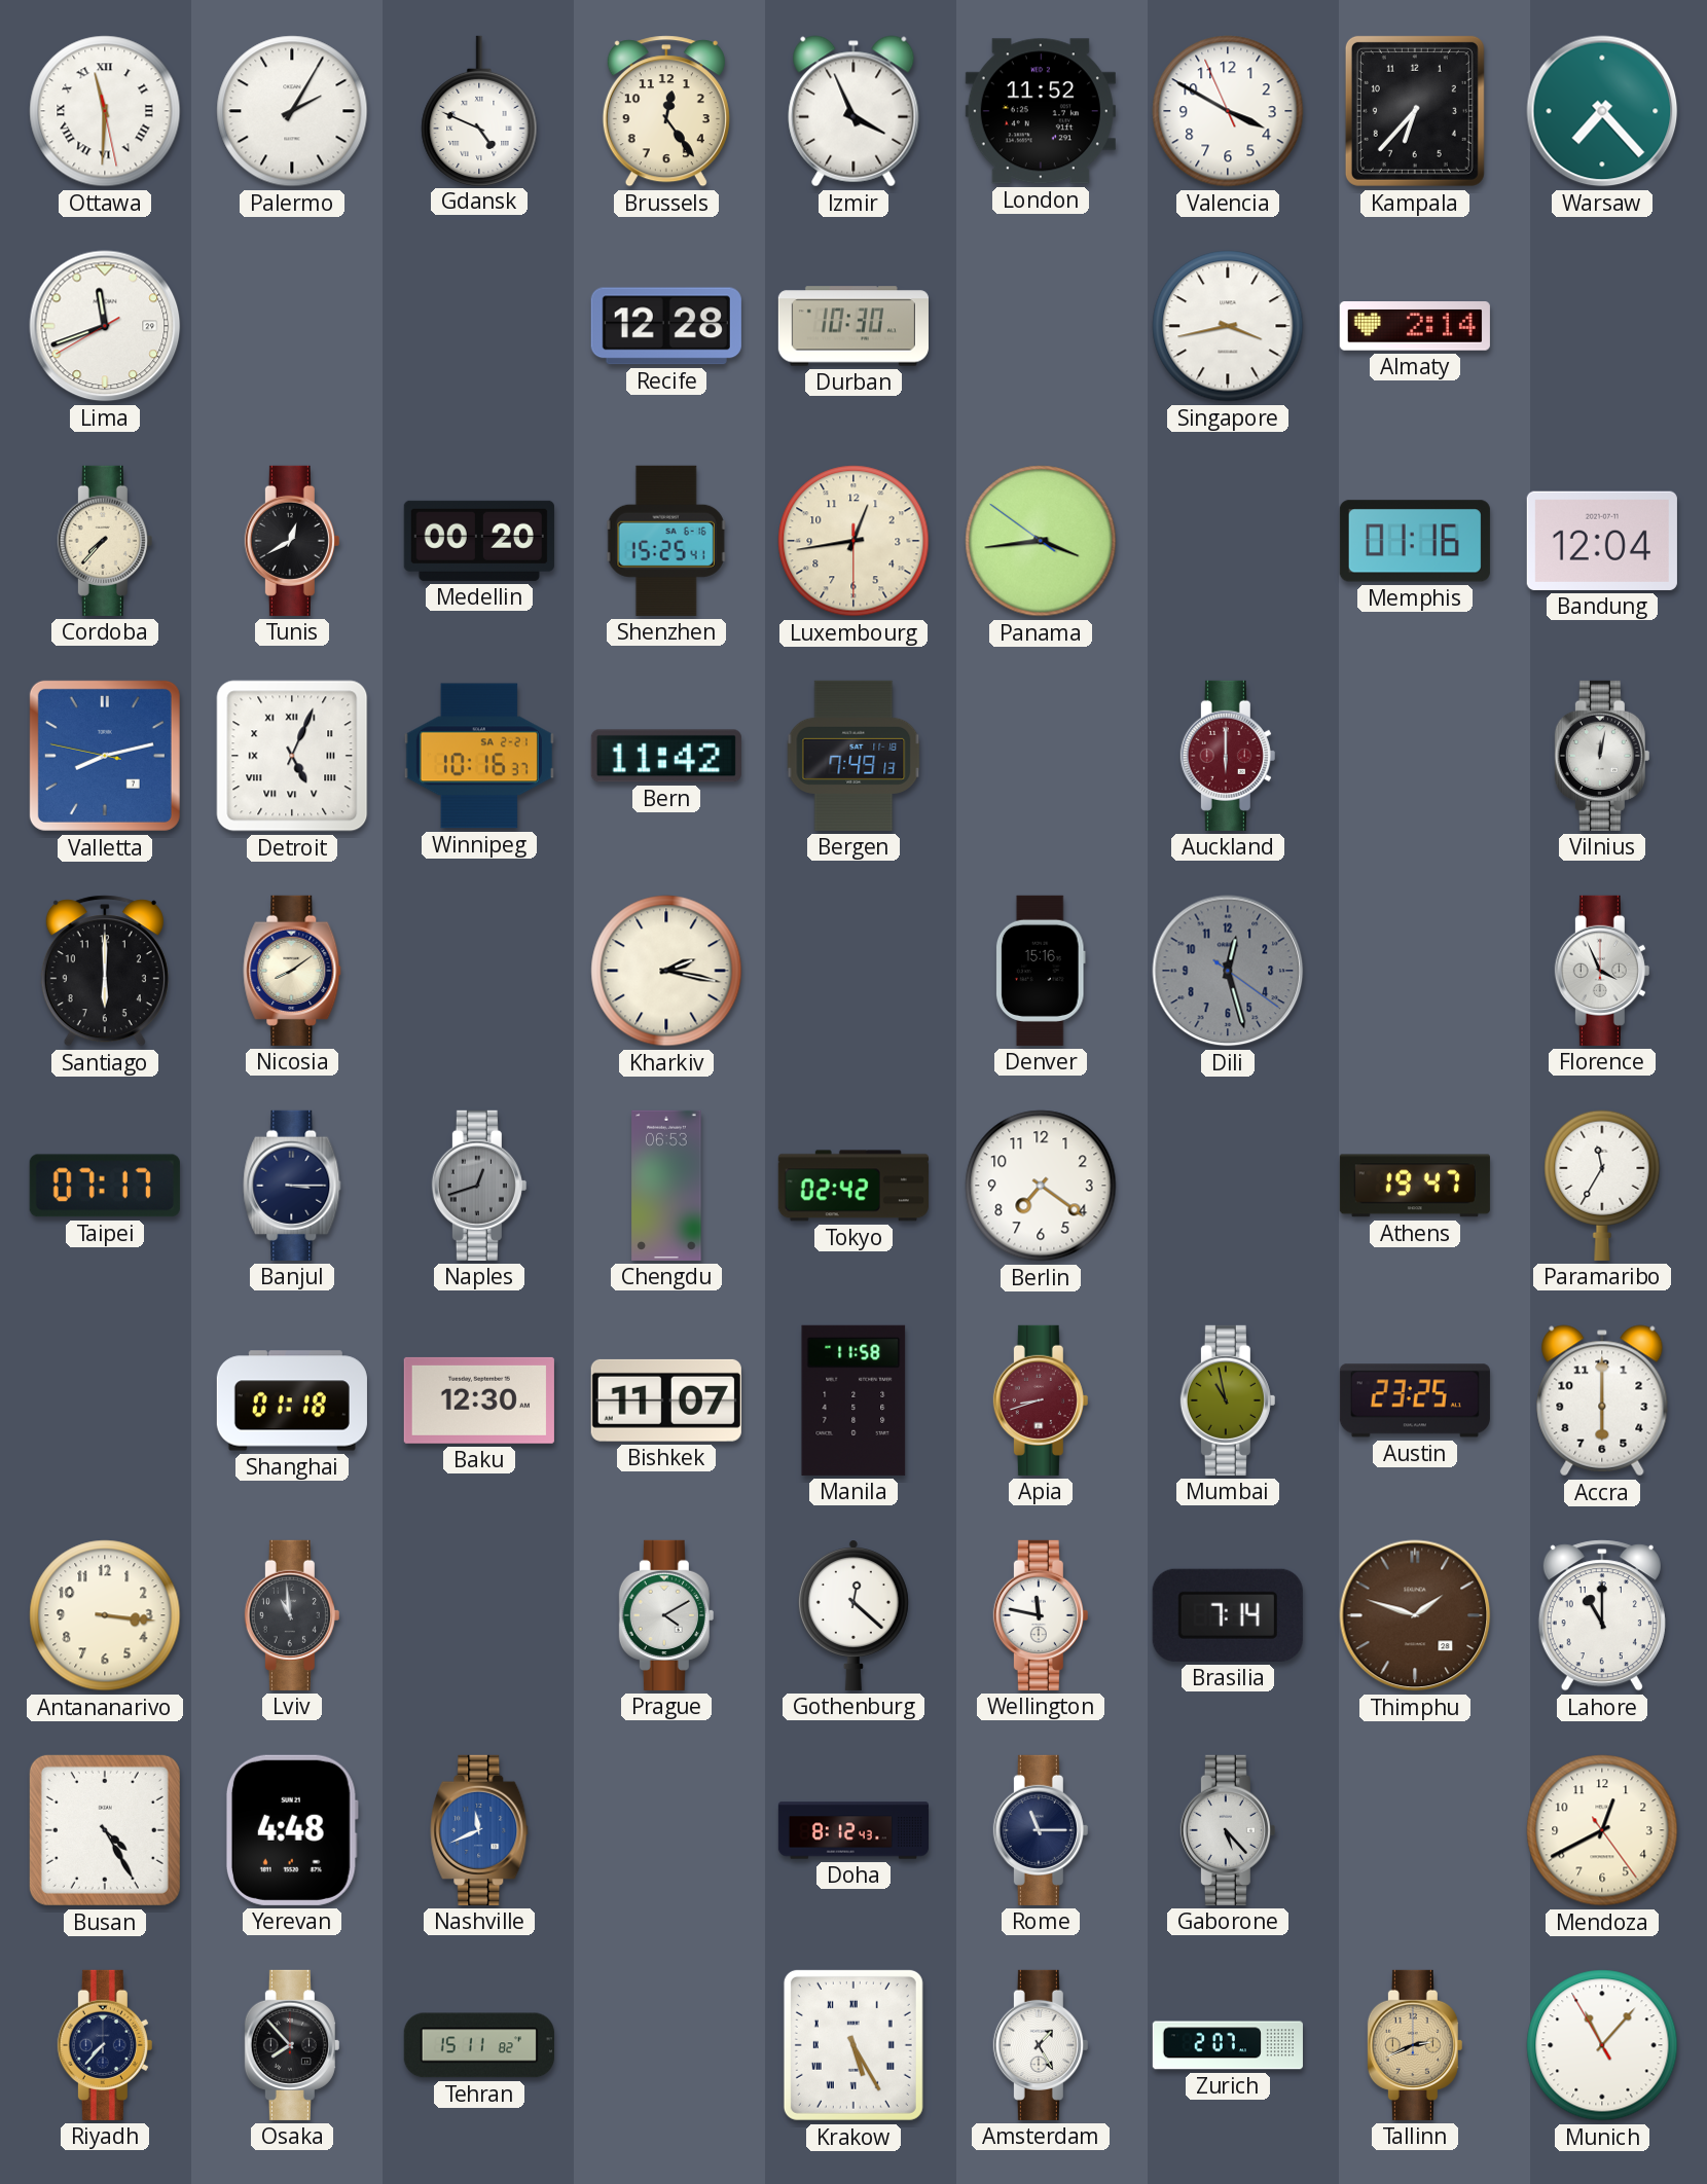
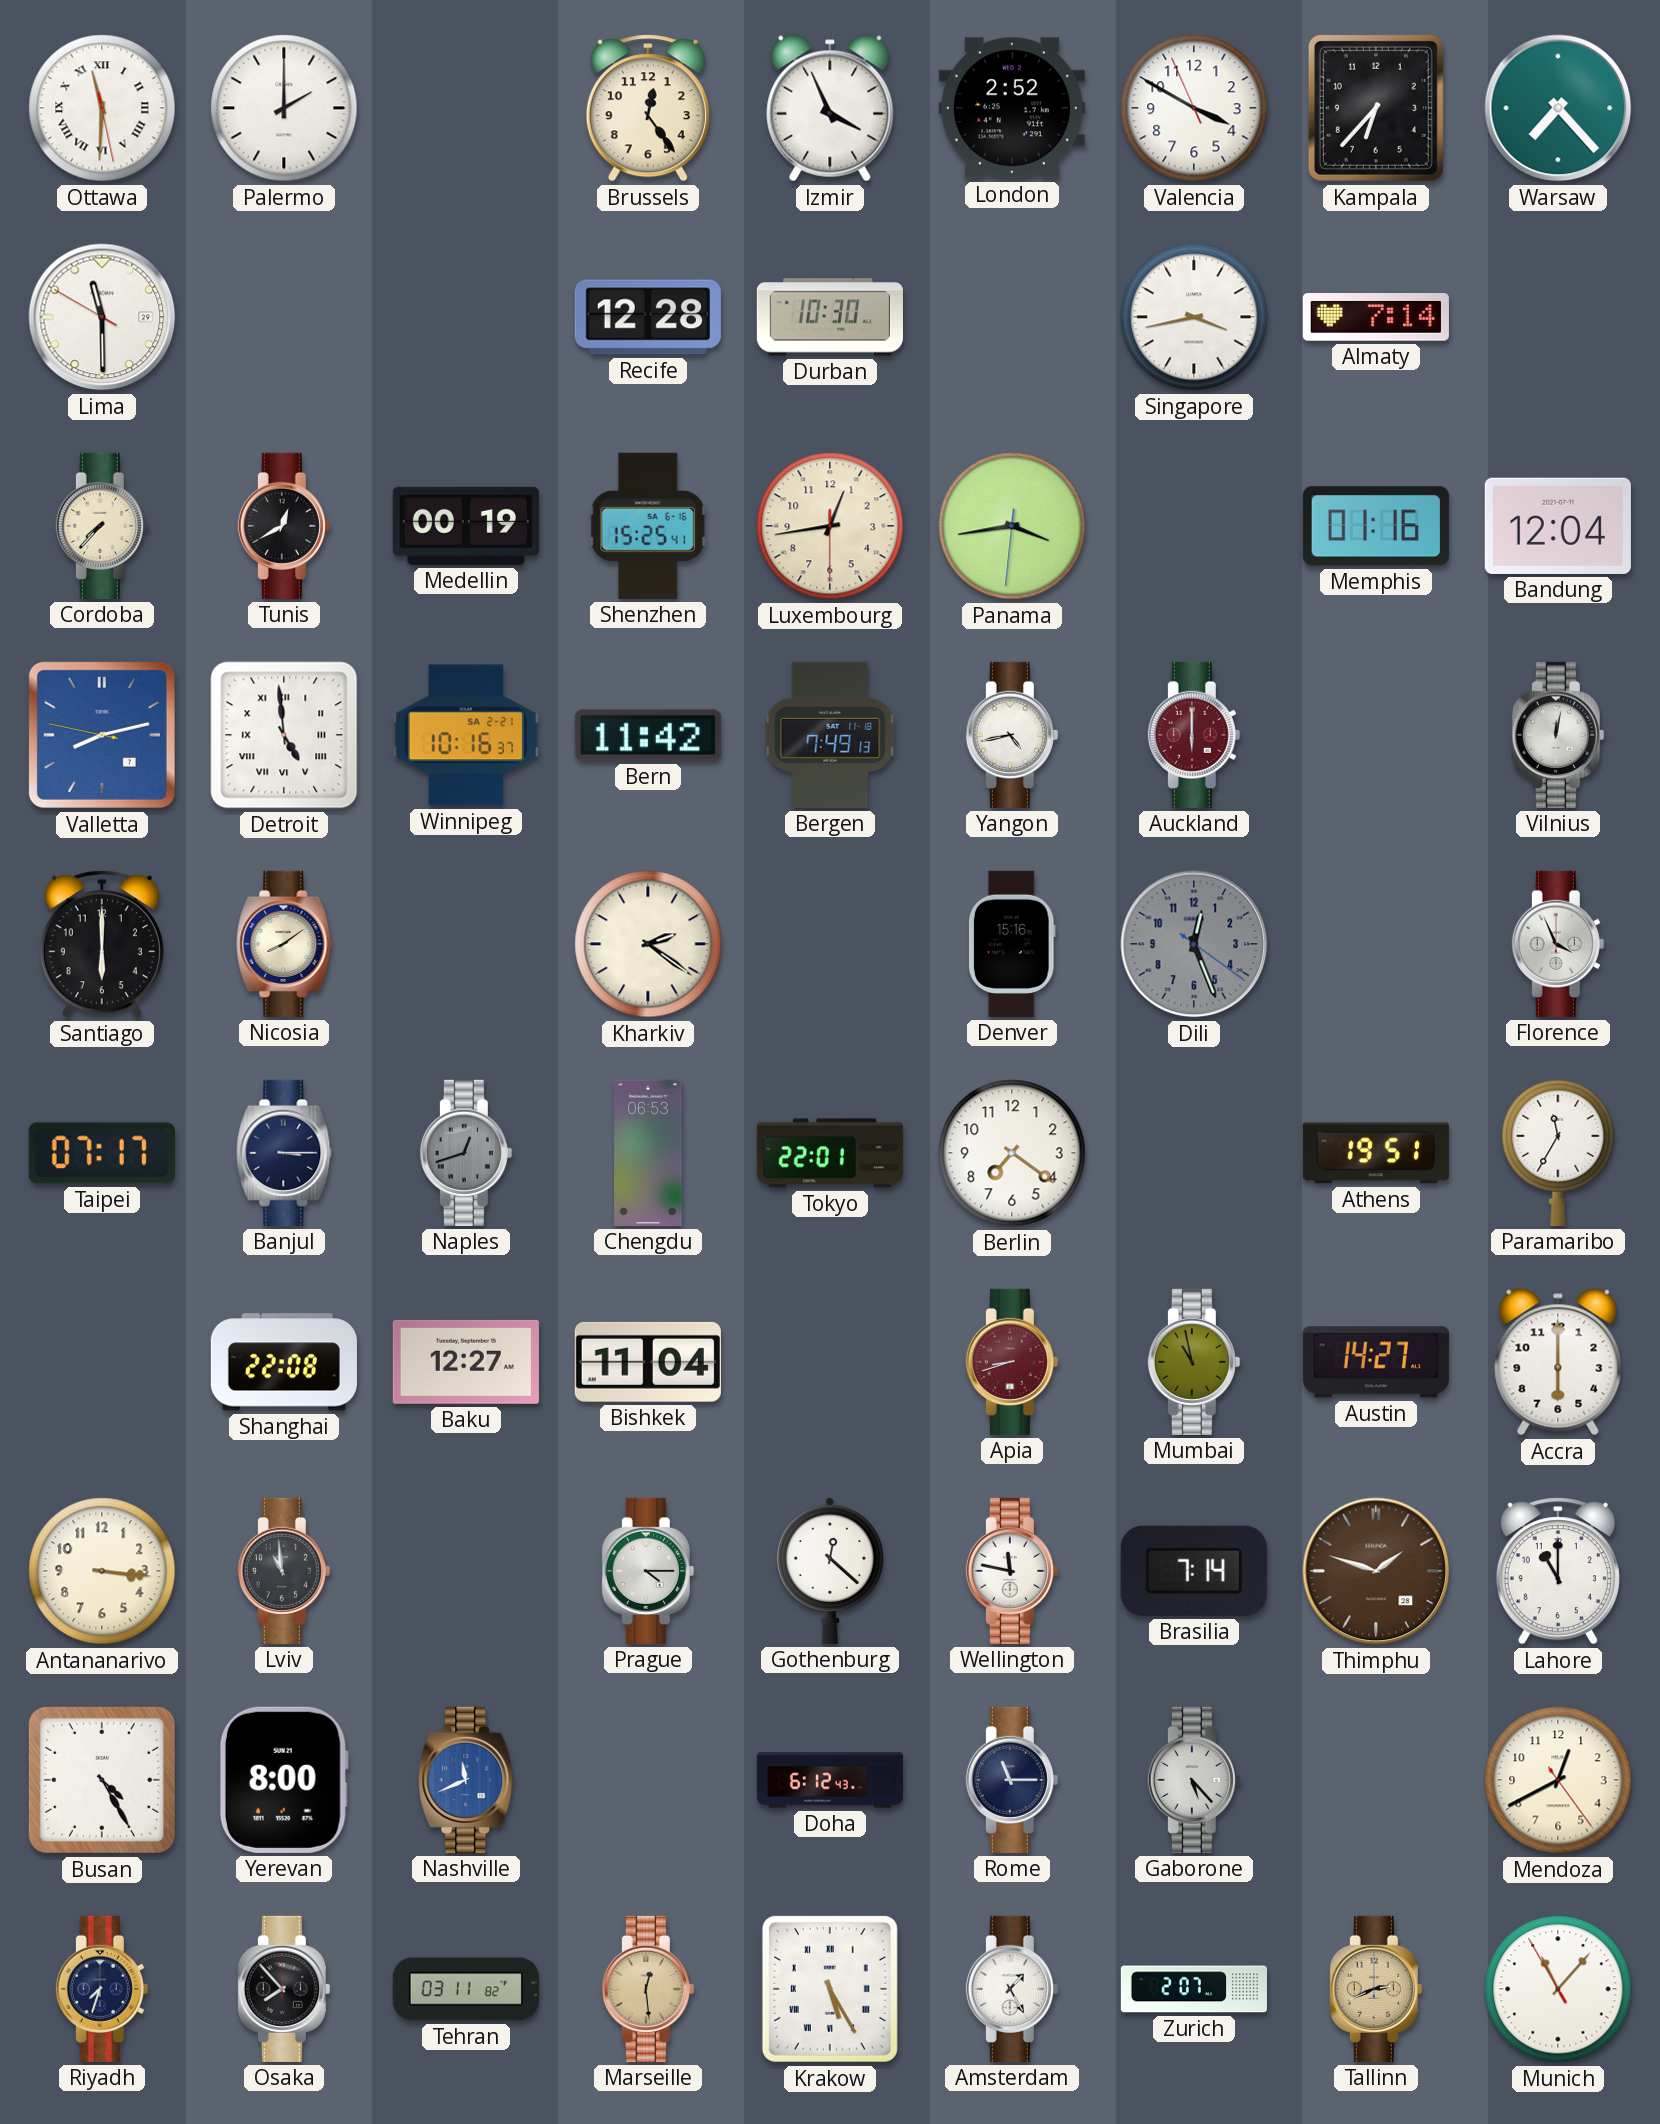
Palermo: 2:05 -> 2:00
Gdansk: 4:49 -> none
London: 11:52 -> 2:52
Lima: 11:41 -> 11:29
Almaty: 2:14 -> 7:14
Medellin: 00:20 -> 00:19
Panama: 3:43:51 -> 3:43:31
Detroit: 5:04 -> 4:59
Yangon: none -> 4:43
Kharkiv: 2:17 -> 2:21
Dili: 12:27 -> 12:26
Tokyo: 02:42 -> 22:01
Athens: 19:47 -> 19:51
Shanghai: 01:18 -> 22:08
Baku: 12:30 -> 12:27
Bishkek: 11:07 -> 11:04
Manila: 11:58 -> none
Austin: 23:25 -> 14:27
Prague: 4:10 -> 4:15
Yerevan: 4:48 -> 8:00
Doha: 8:12 -> 6:12
Riyadh: 7:37 -> 7:33
Tehran: 15:11 -> 03:11
Marseille: none -> 12:29
